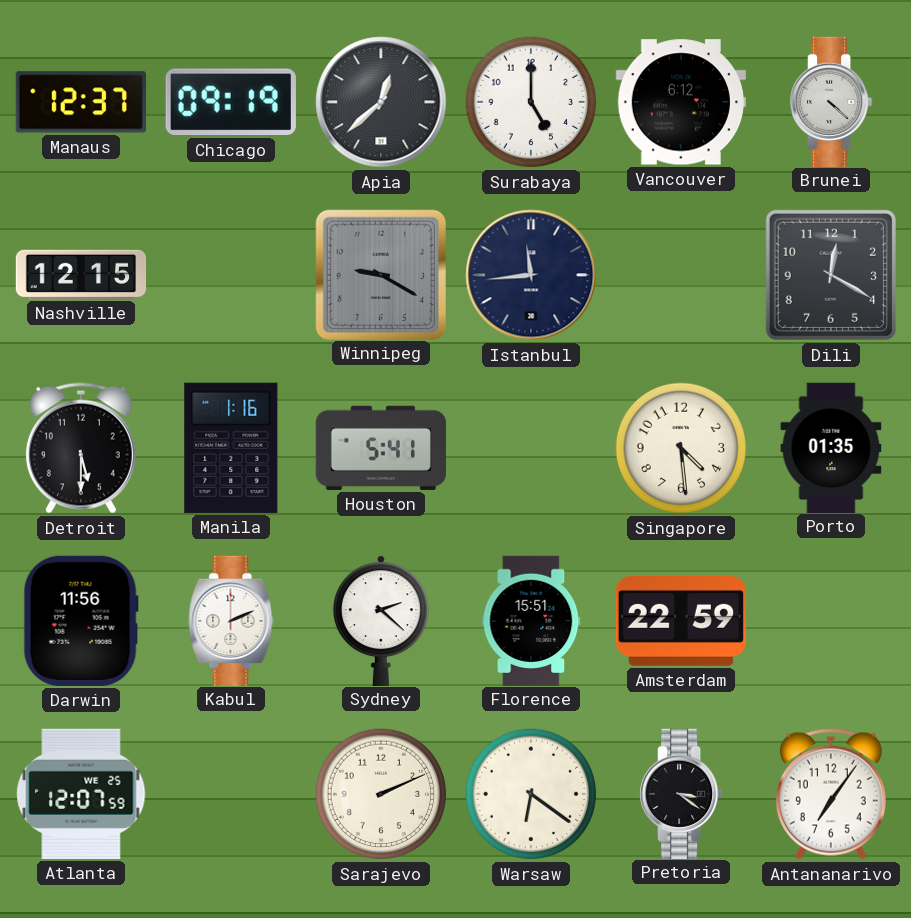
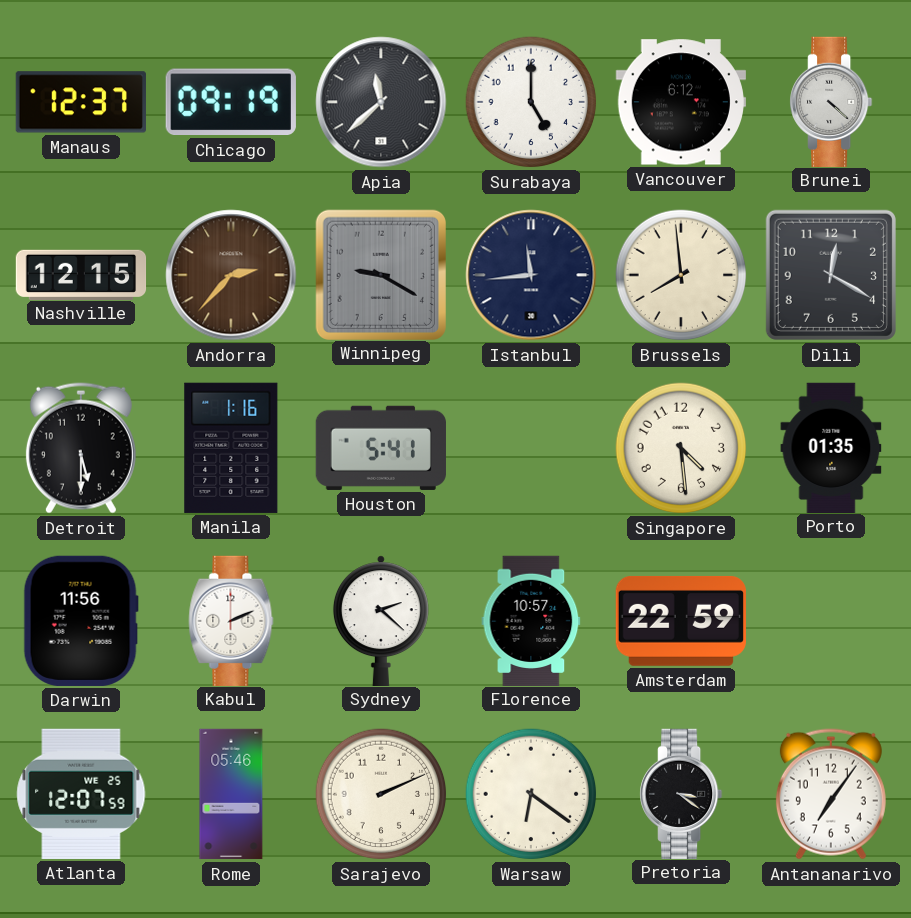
Apia: 12:38 -> 11:38
Andorra: none -> 2:37
Brussels: none -> 7:59
Florence: 15:51 -> 10:57
Rome: none -> 05:46
